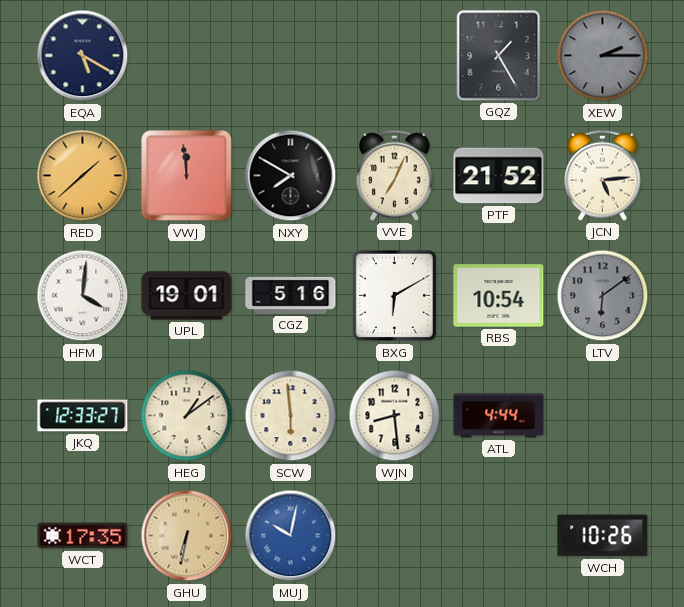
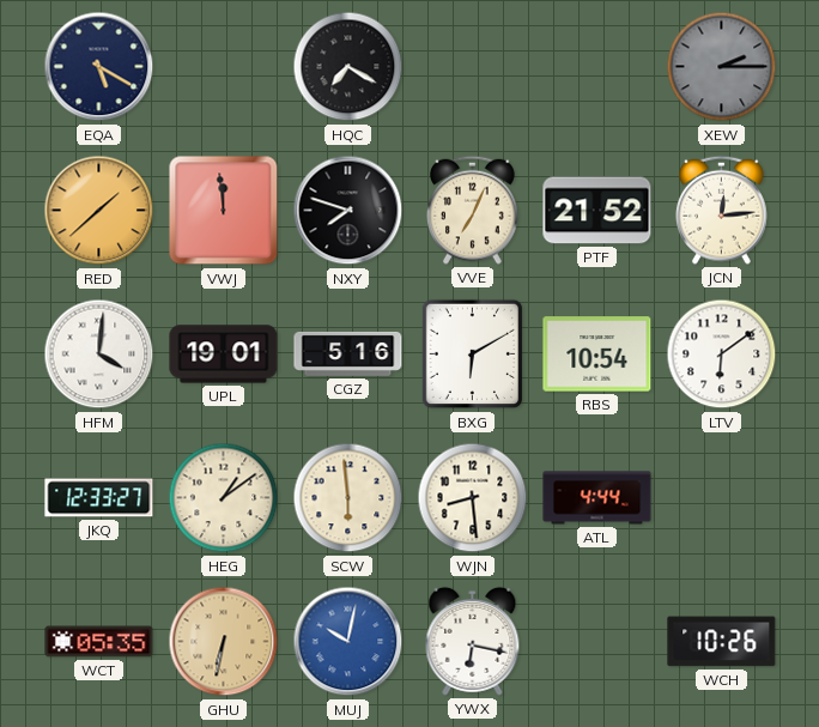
HQC: none -> 7:20
GQZ: 1:25 -> none
NXY: 7:50 -> 7:48
JCN: 5:14 -> 12:14
LTV dial: grey -> white
WCT: 17:35 -> 05:35
YWX: none -> 6:17
